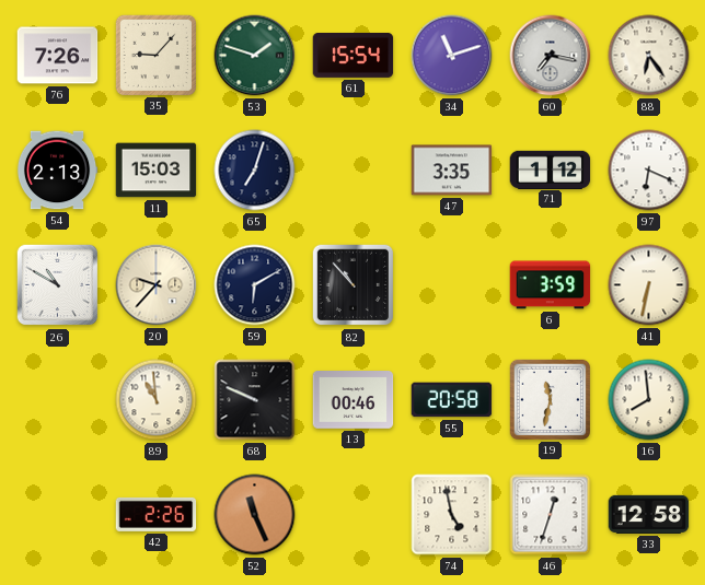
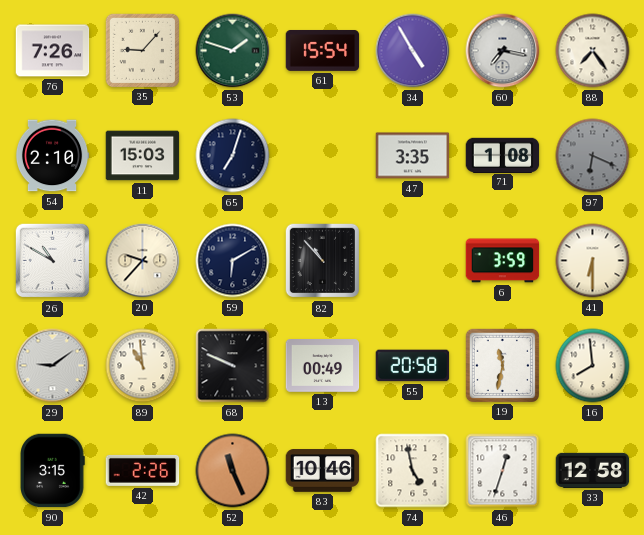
34: 11:12 -> 4:55
88: 6:24 -> 7:24
54: 2:13 -> 2:10
71: 1:12 -> 1:08
97 dial: white -> grey
41: 6:32 -> 6:30
29: none -> 9:09
13: 00:46 -> 00:49
90: none -> 3:15
83: none -> 10:46
